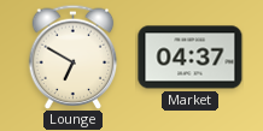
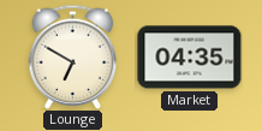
Market: 04:37 -> 04:35
